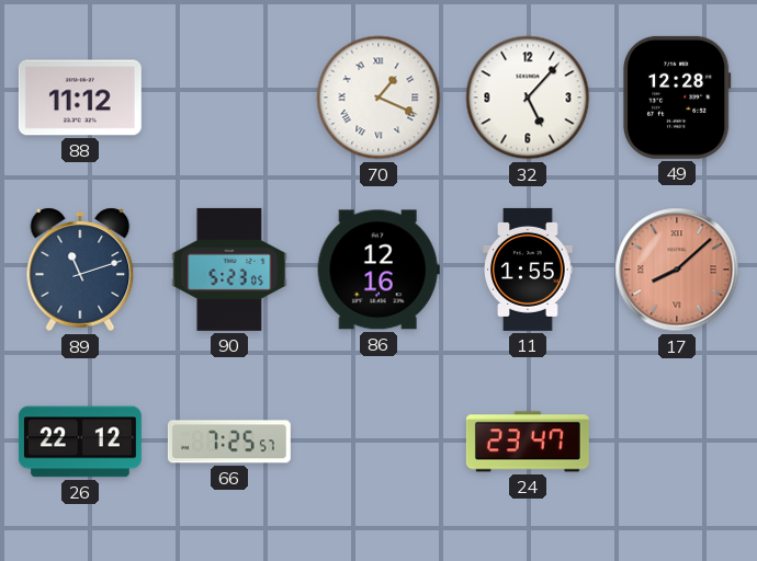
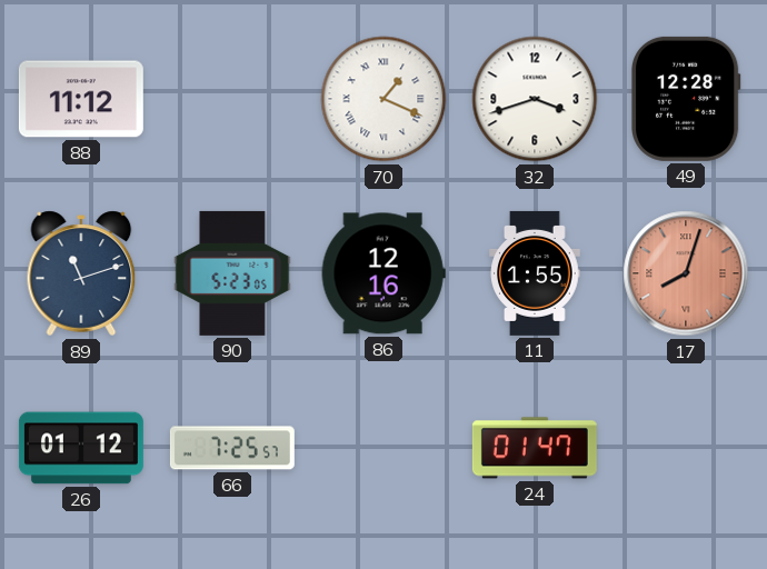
32: 5:07 -> 3:42
17: 8:08 -> 8:03
26: 22:12 -> 01:12
24: 23:47 -> 01:47
